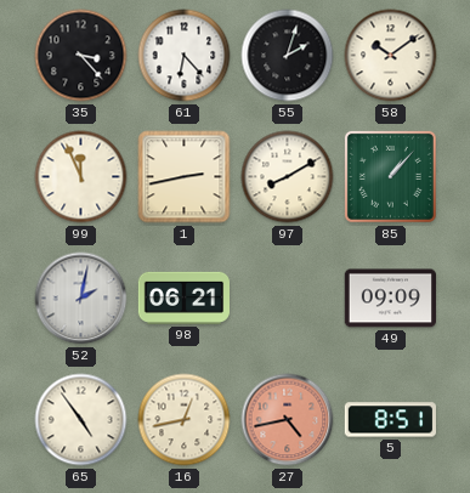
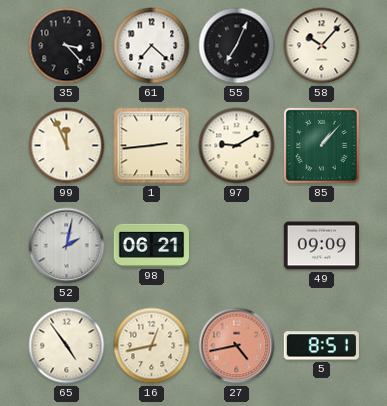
61: 6:23 -> 7:22
55: 2:03 -> 7:04
58: 10:09 -> 10:07
1: 2:43 -> 2:44
97: 8:10 -> 9:10
